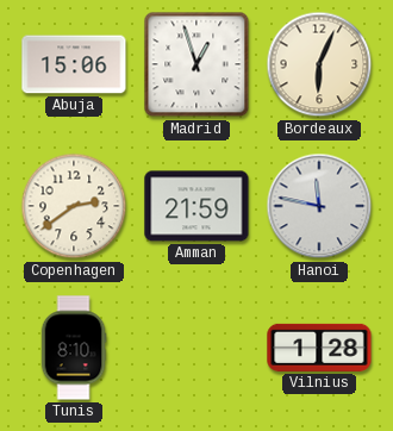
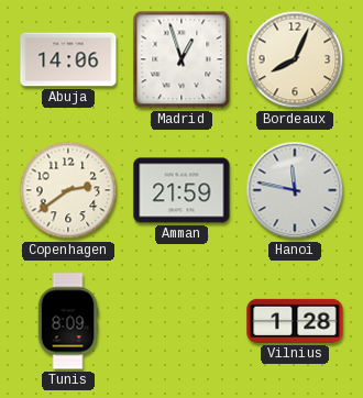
Abuja: 15:06 -> 14:06
Bordeaux: 6:04 -> 8:04
Tunis: 8:10 -> 8:09
